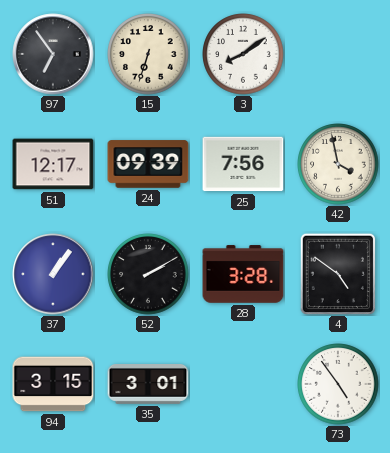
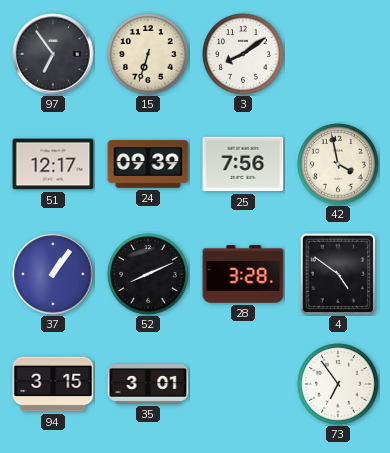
52: 2:10 -> 8:11
73: 4:54 -> 6:54
